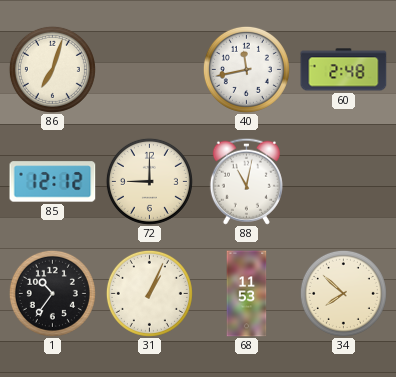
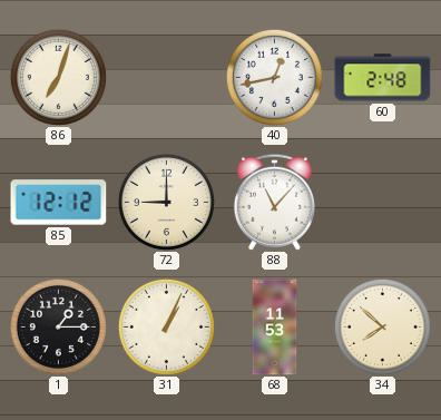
40: 11:43 -> 12:43
88: 11:02 -> 11:07
1: 10:36 -> 1:15
